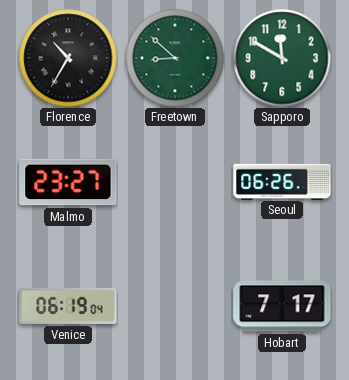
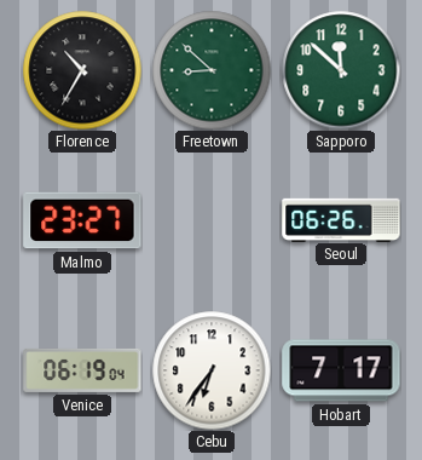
Sapporo: 11:50 -> 11:52
Cebu: none -> 6:36
